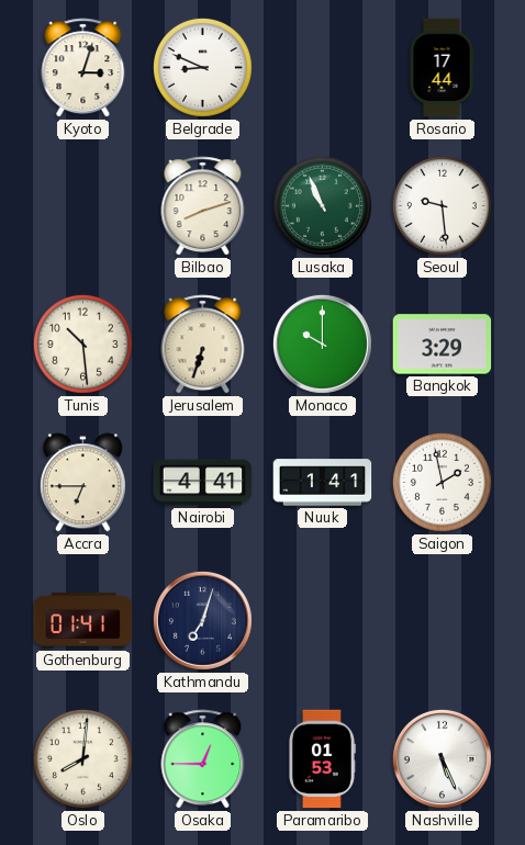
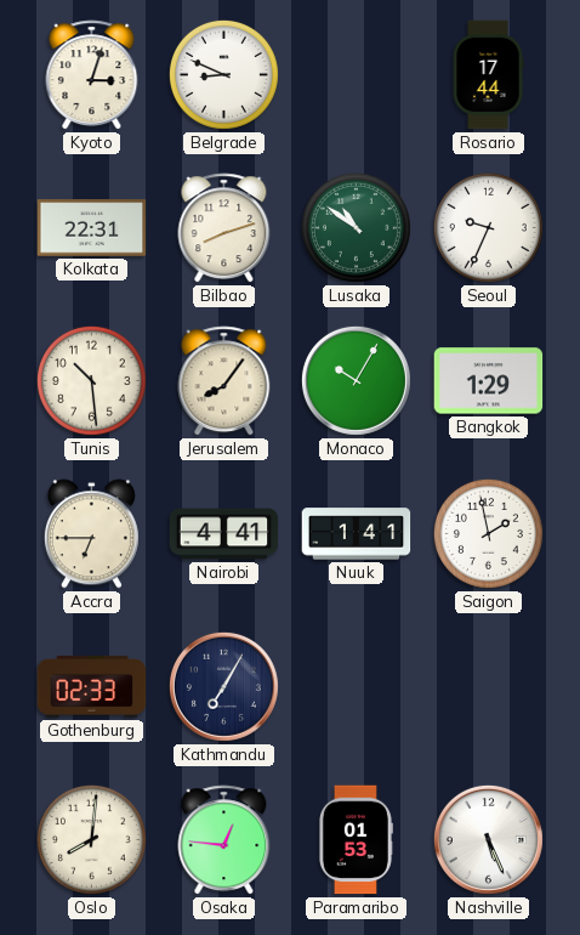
Kolkata: none -> 22:31
Lusaka: 10:56 -> 10:51
Seoul: 9:29 -> 9:34
Jerusalem: 6:33 -> 8:06
Monaco: 10:00 -> 10:05
Bangkok: 3:29 -> 1:29
Gothenburg: 01:41 -> 02:33
Kathmandu: 7:03 -> 7:05
Osaka: 12:45 -> 12:46
